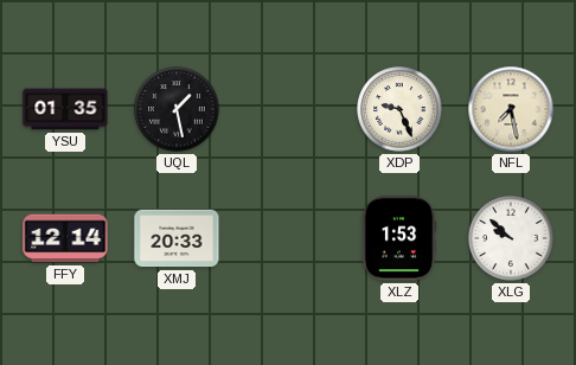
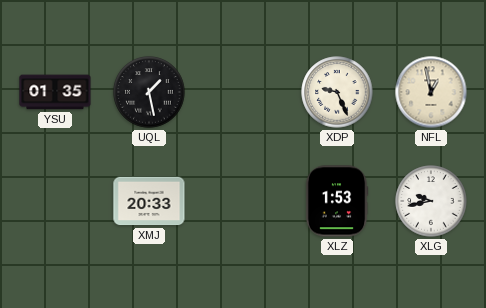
NFL: 7:28 -> 12:58
FFY: 12:14 -> none
XLG: 9:52 -> 9:43
